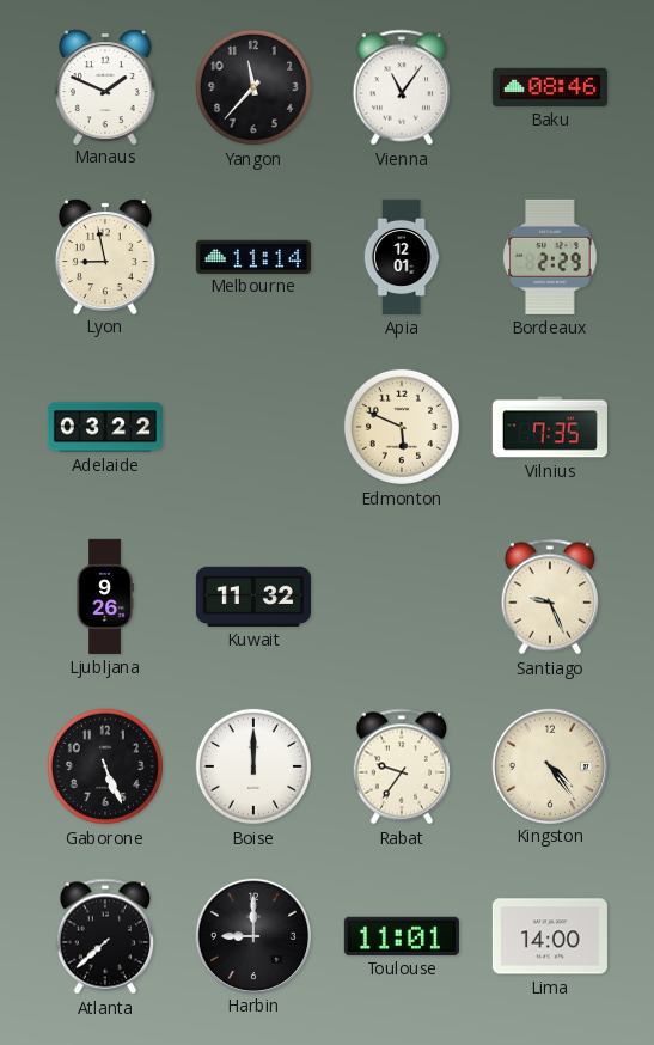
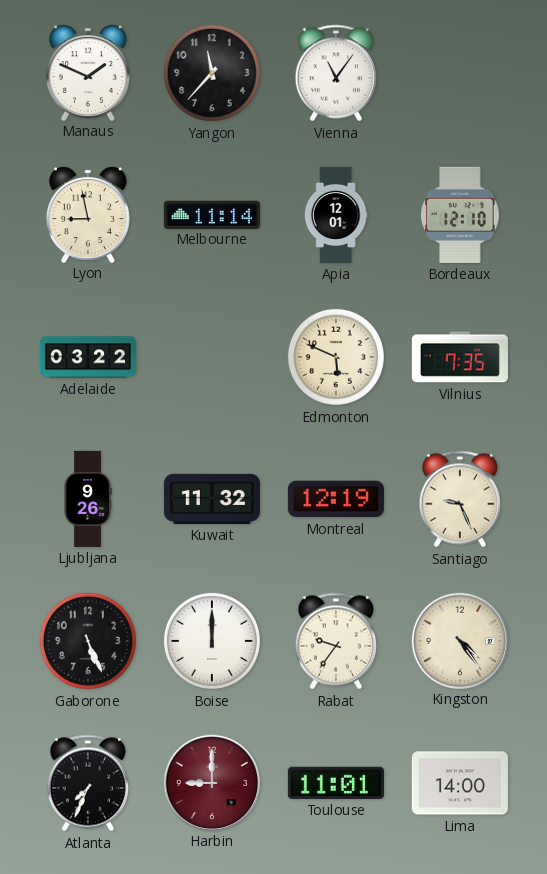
Baku: 08:46 -> none
Bordeaux: 2:29 -> 12:10
Montreal: none -> 12:19
Atlanta: 7:38 -> 7:34
Harbin dial: black -> burgundy
